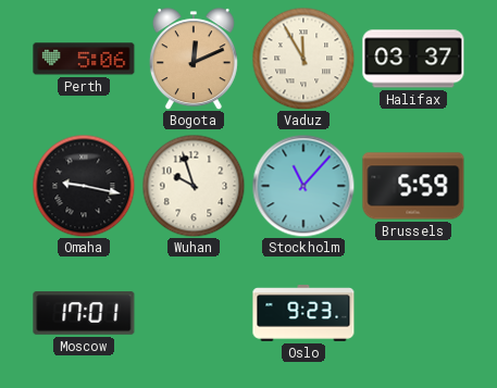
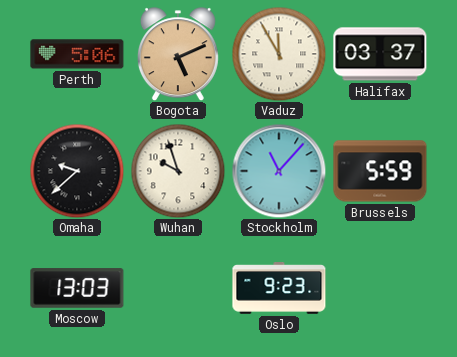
Bogota: 12:11 -> 5:11
Omaha: 9:17 -> 9:38
Moscow: 17:01 -> 13:03
